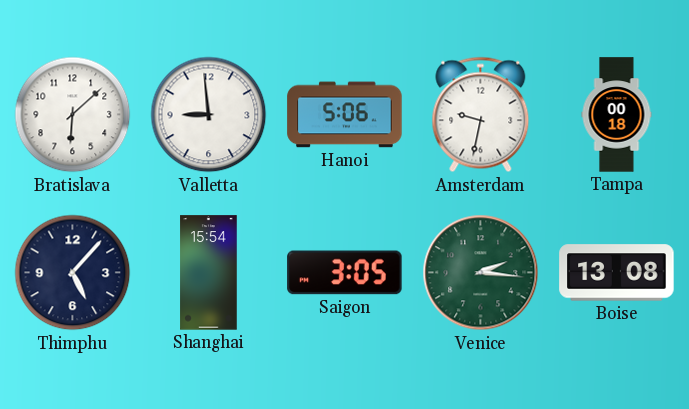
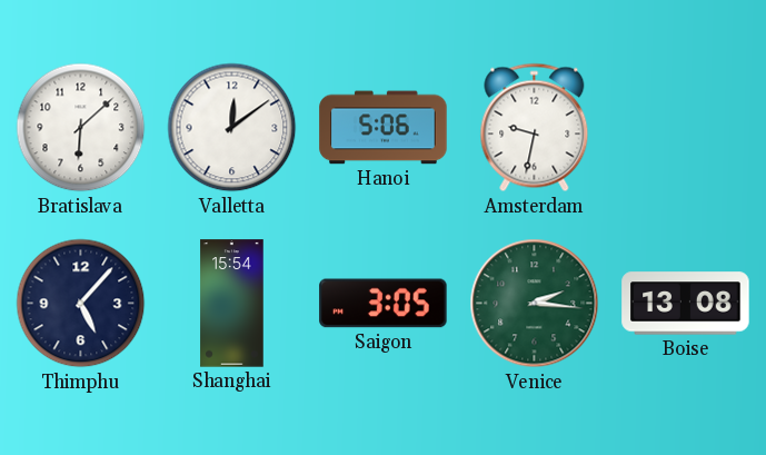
Valletta: 8:59 -> 12:09
Tampa: 00:18 -> none
